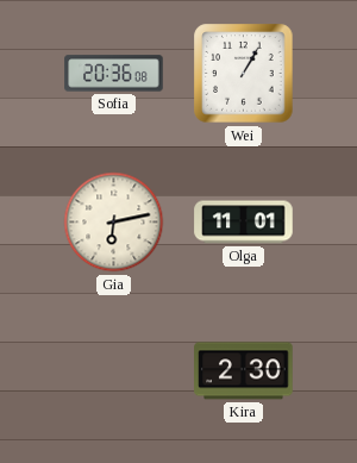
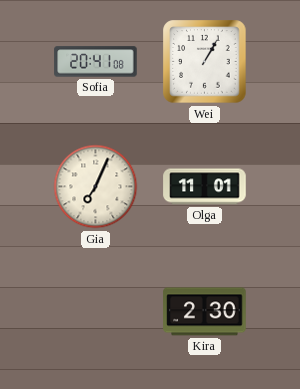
Sofia: 20:36 -> 20:41
Gia: 6:13 -> 7:04
